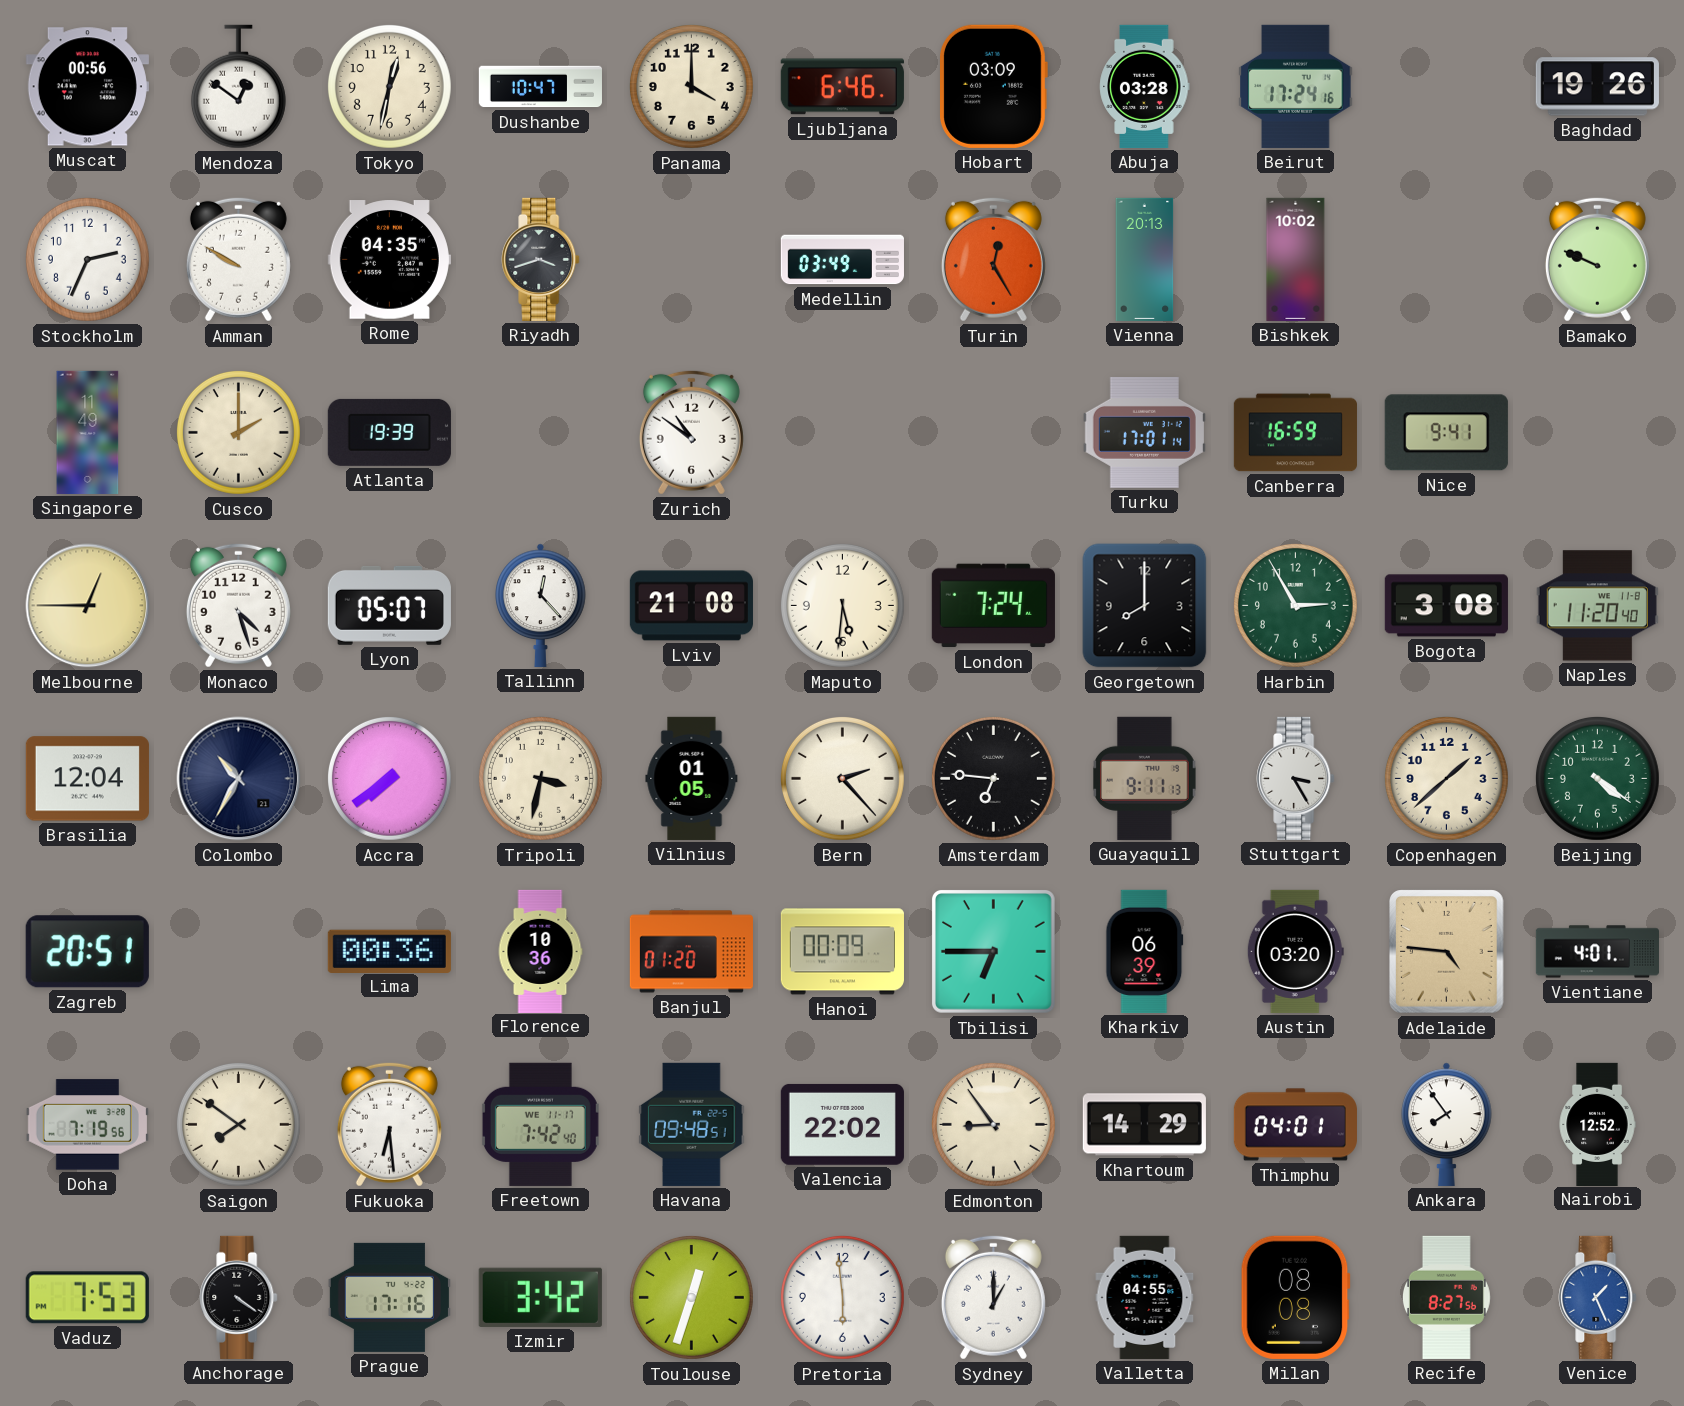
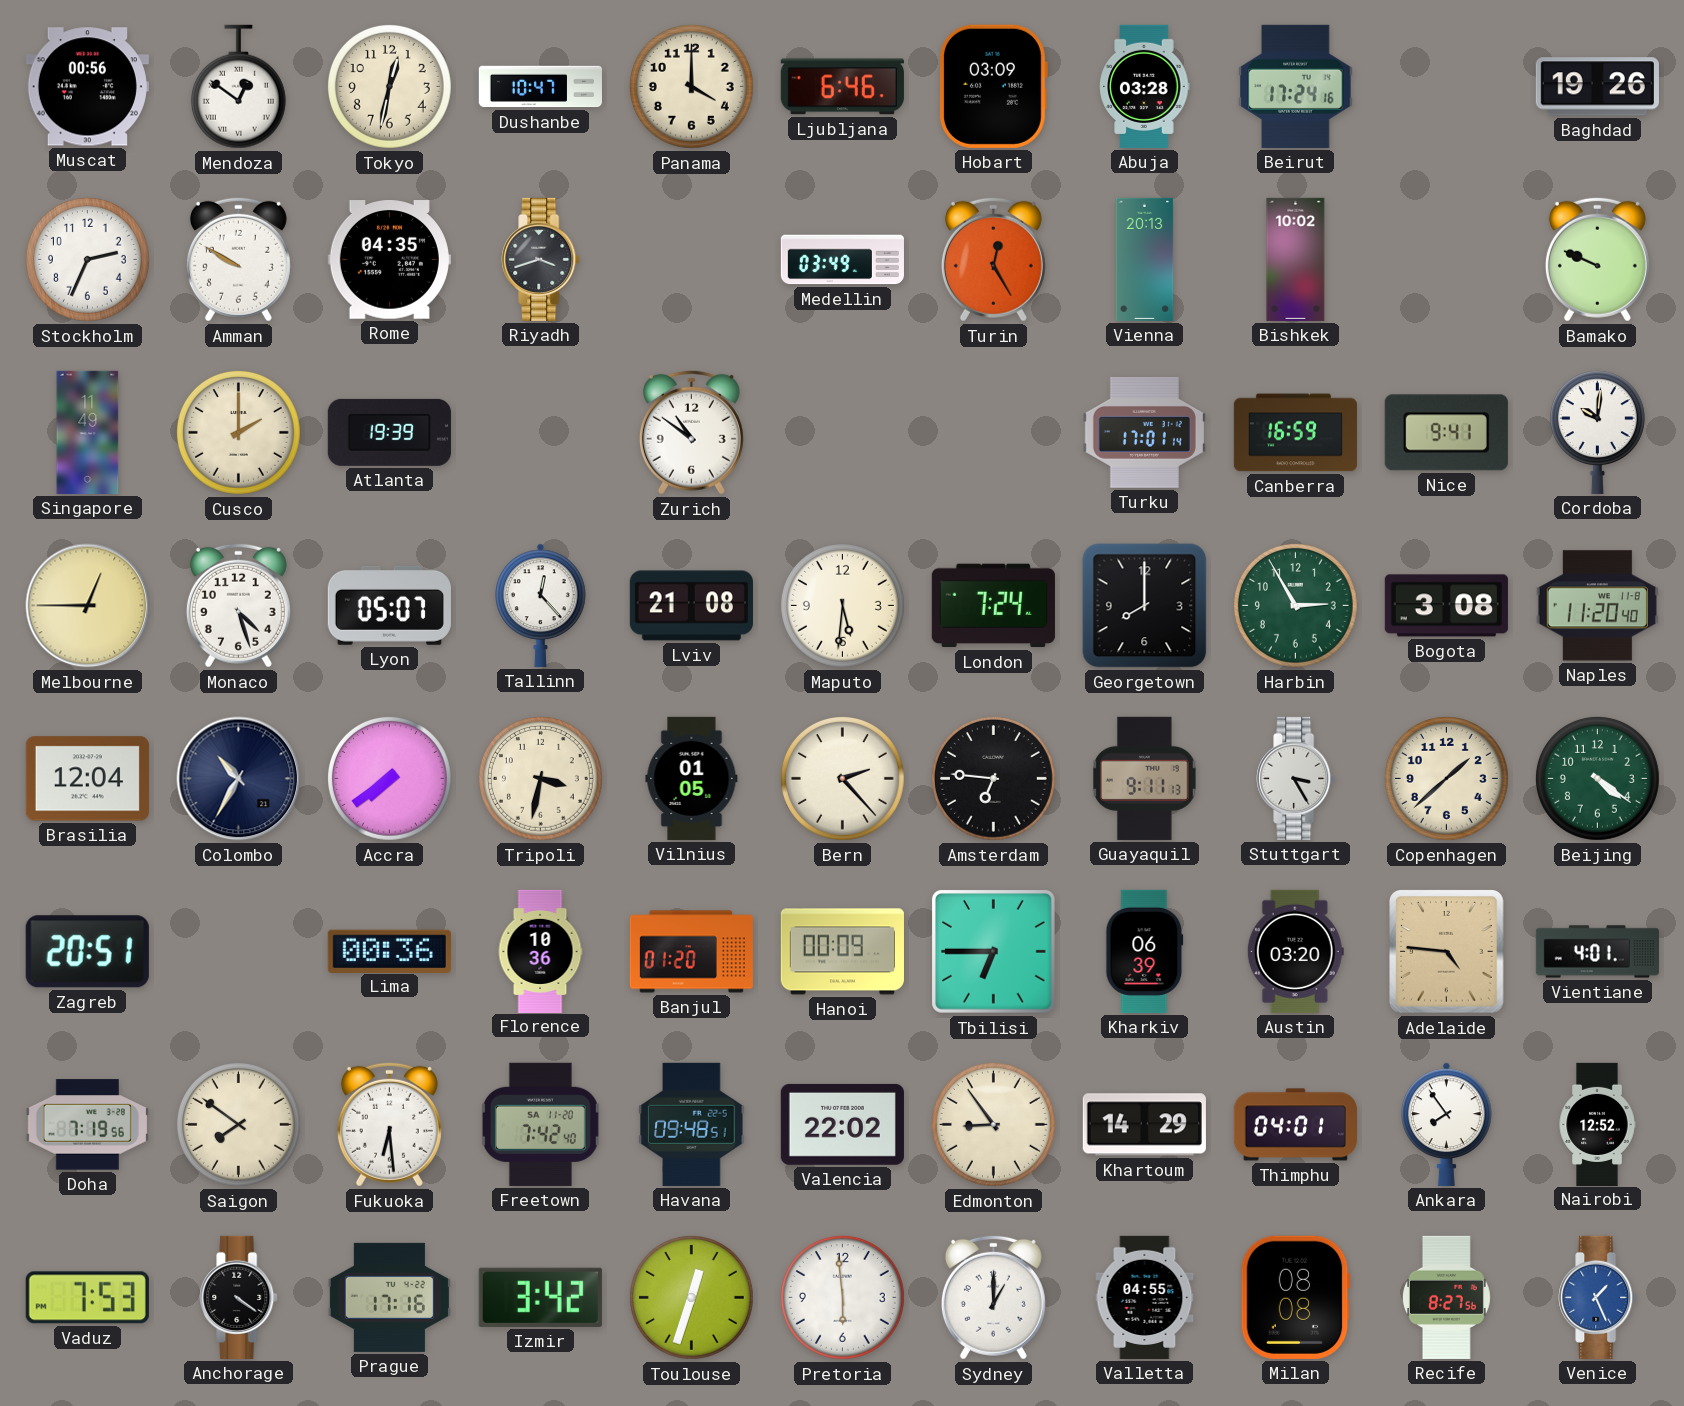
Cordoba: none -> 10:01
Freetown date: WE 11-17 -> SA 11-20
